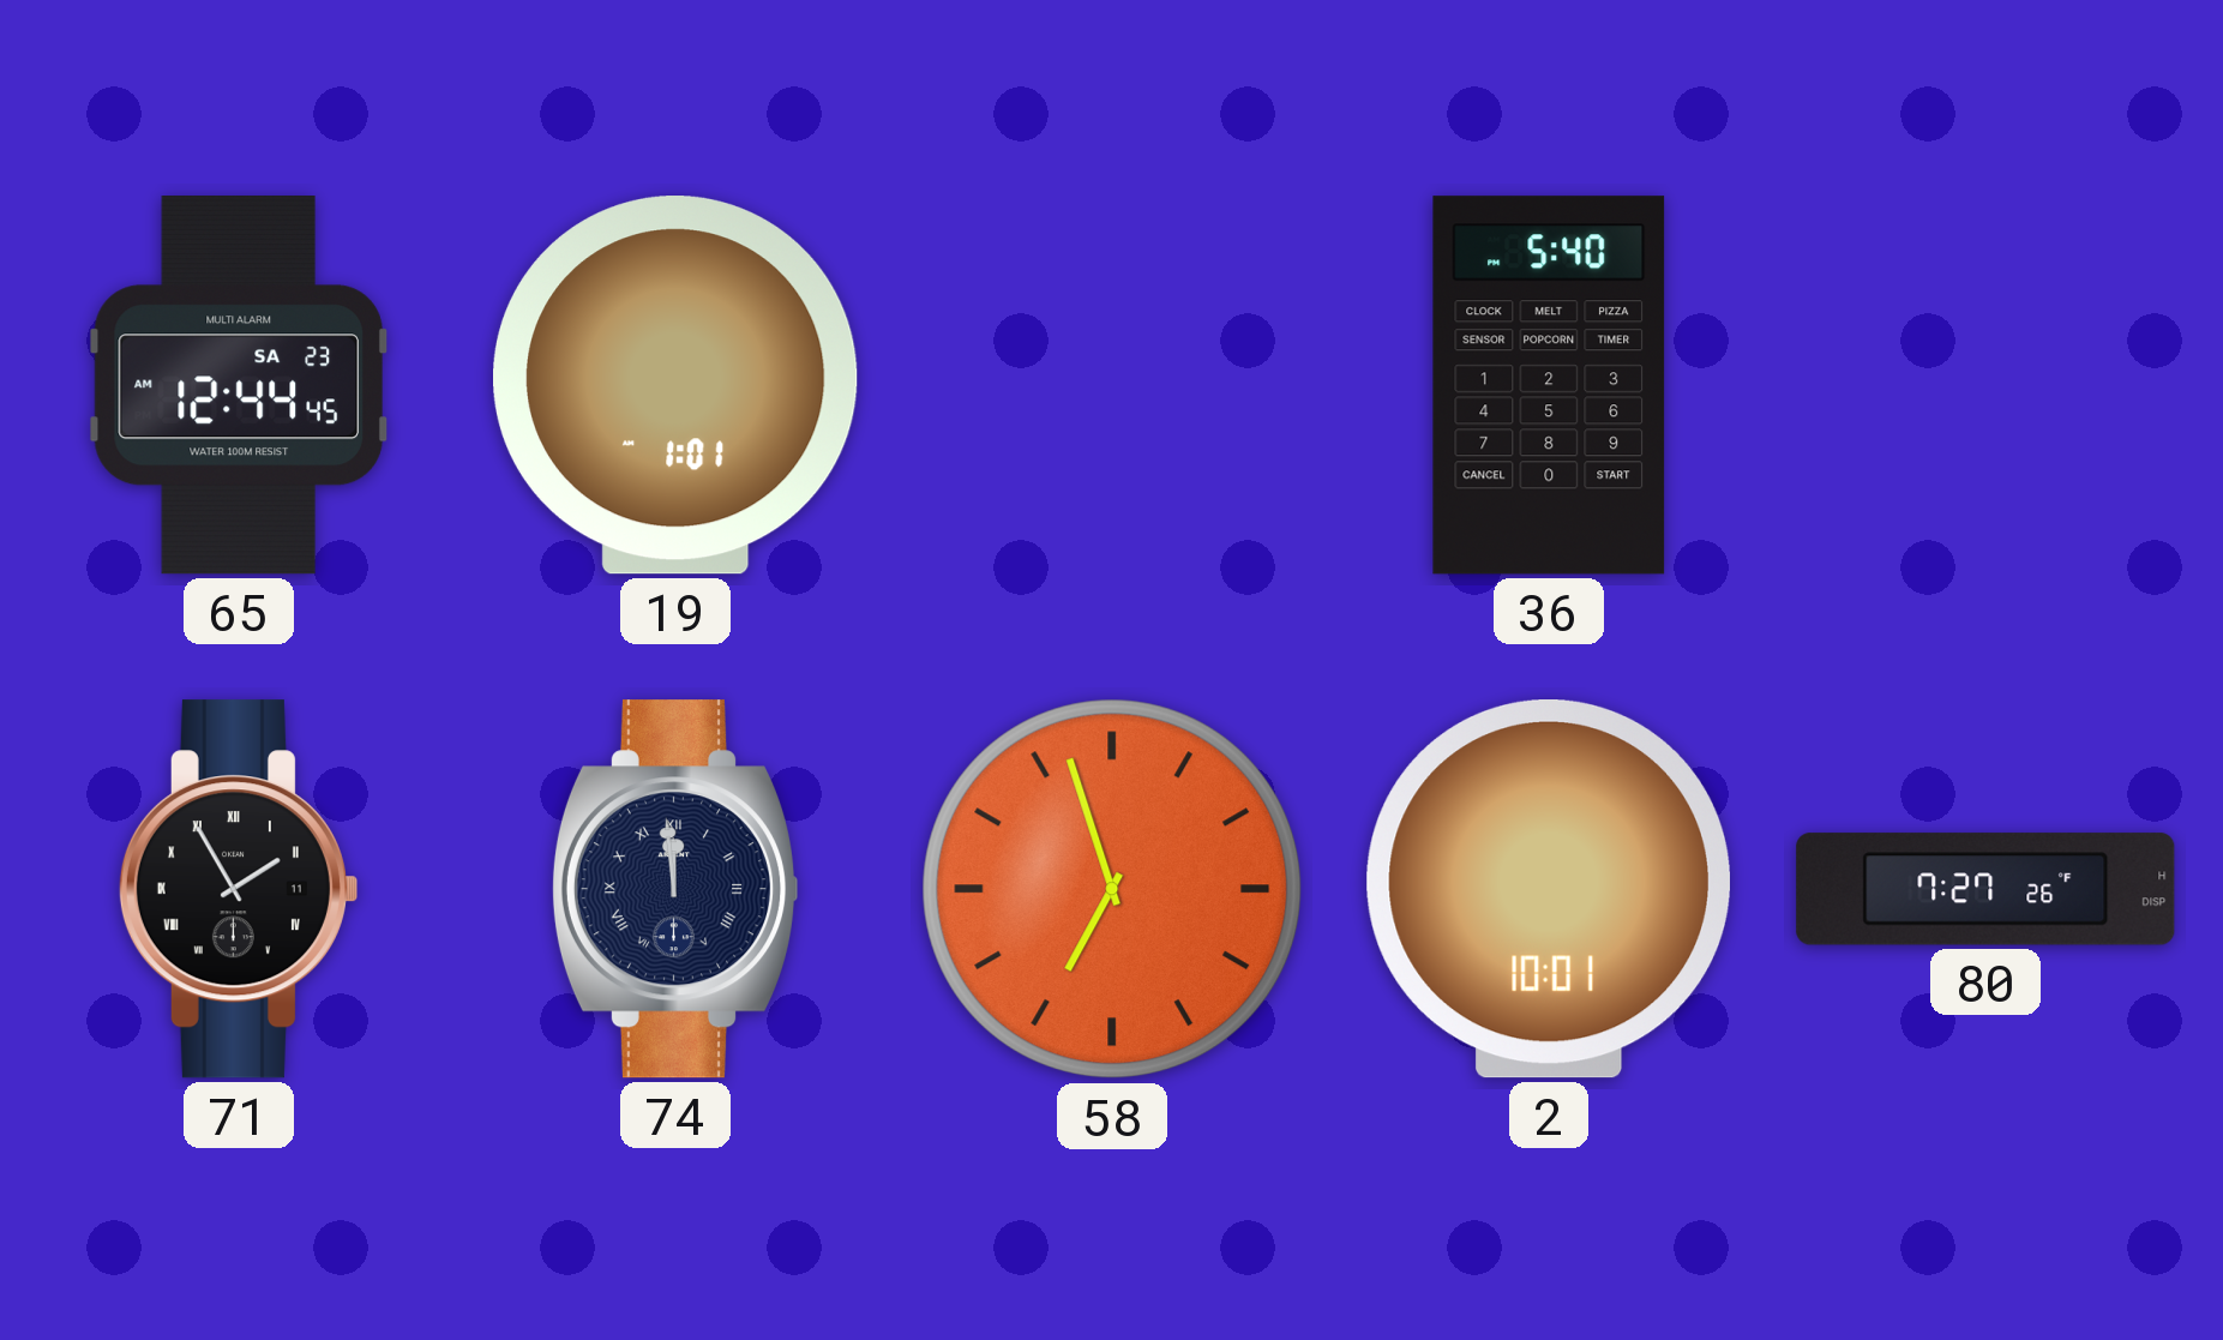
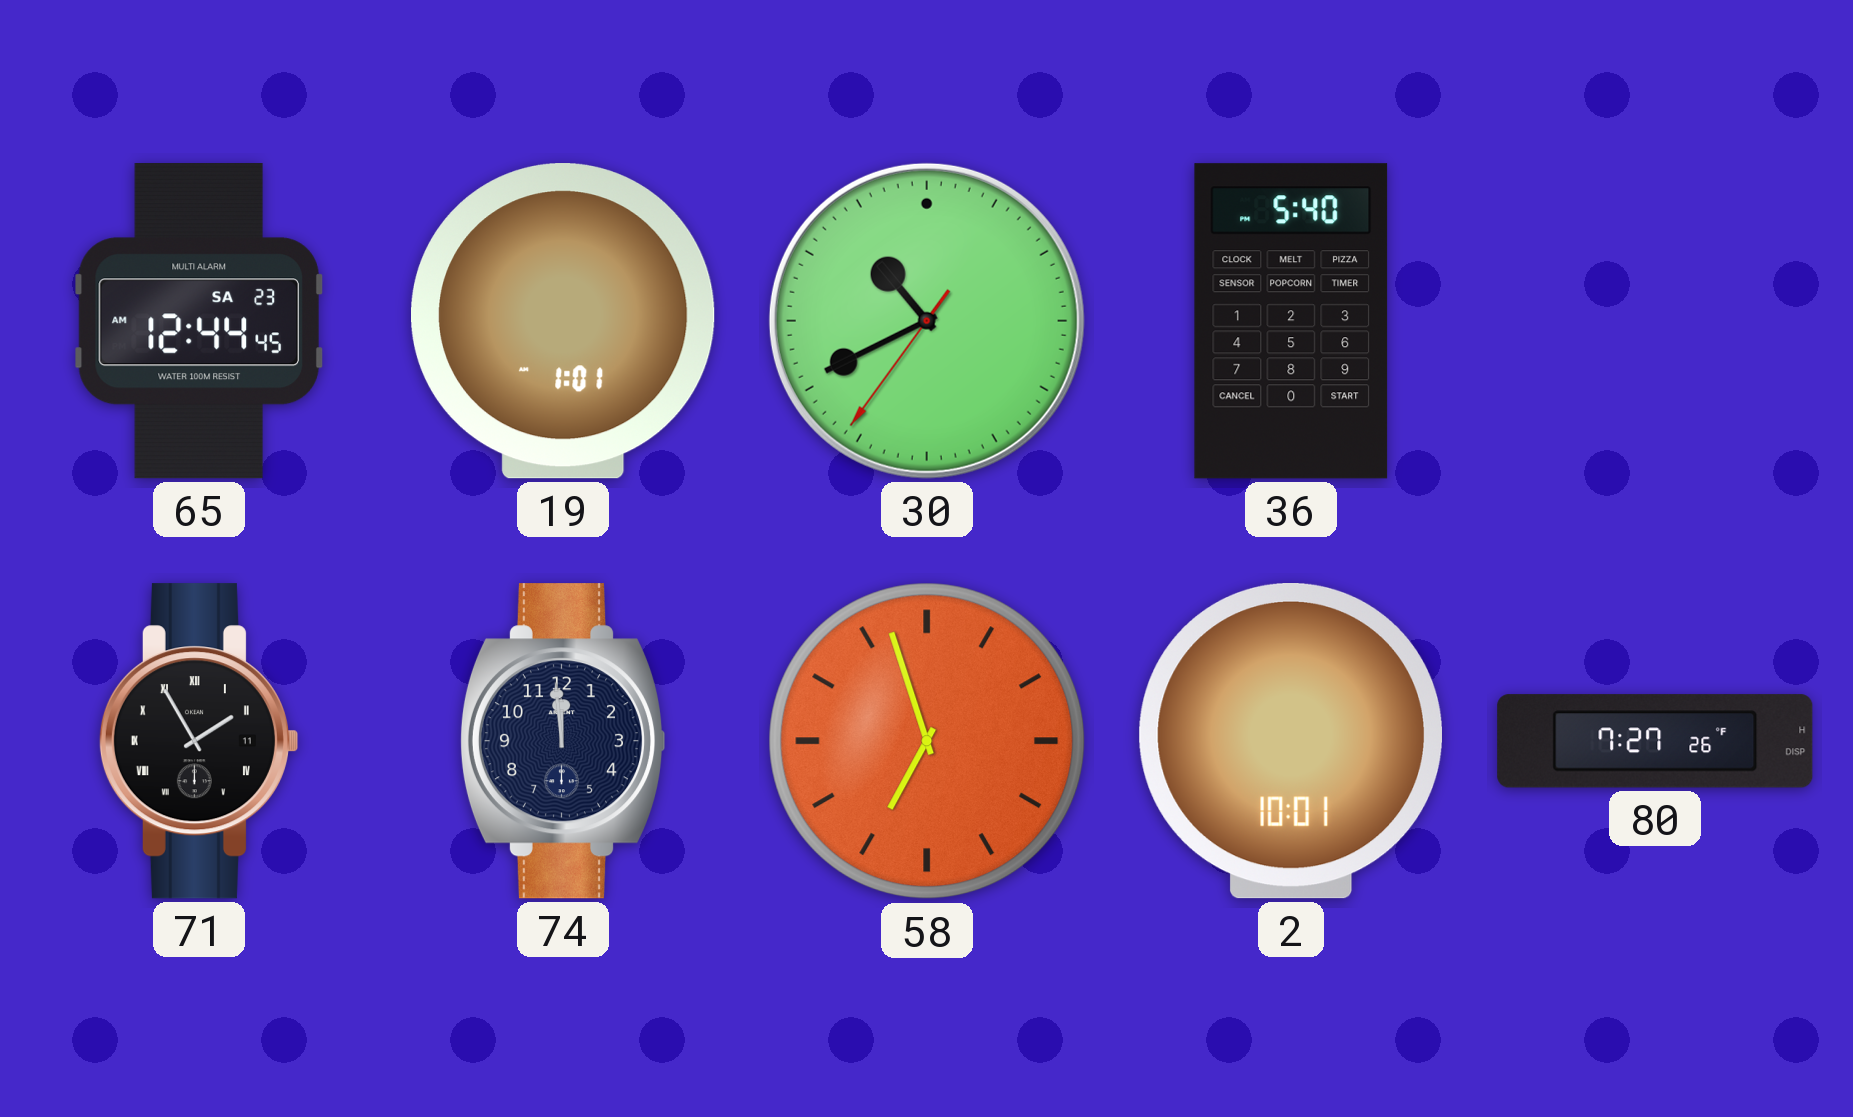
30: none -> 10:40
74 numerals: Roman -> Arabic
